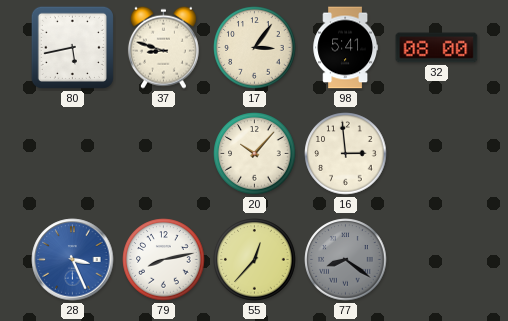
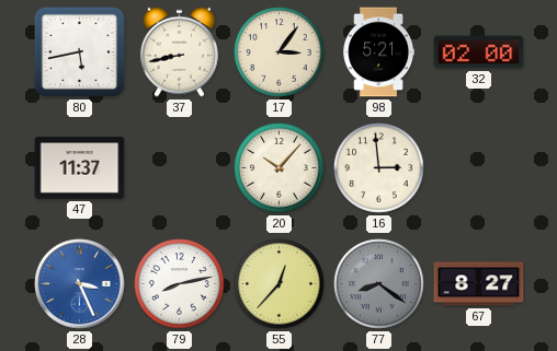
37: 8:48 -> 8:43
98: 5:41 -> 5:21
32: 08:00 -> 02:00
47: none -> 11:37
67: none -> 8:27
